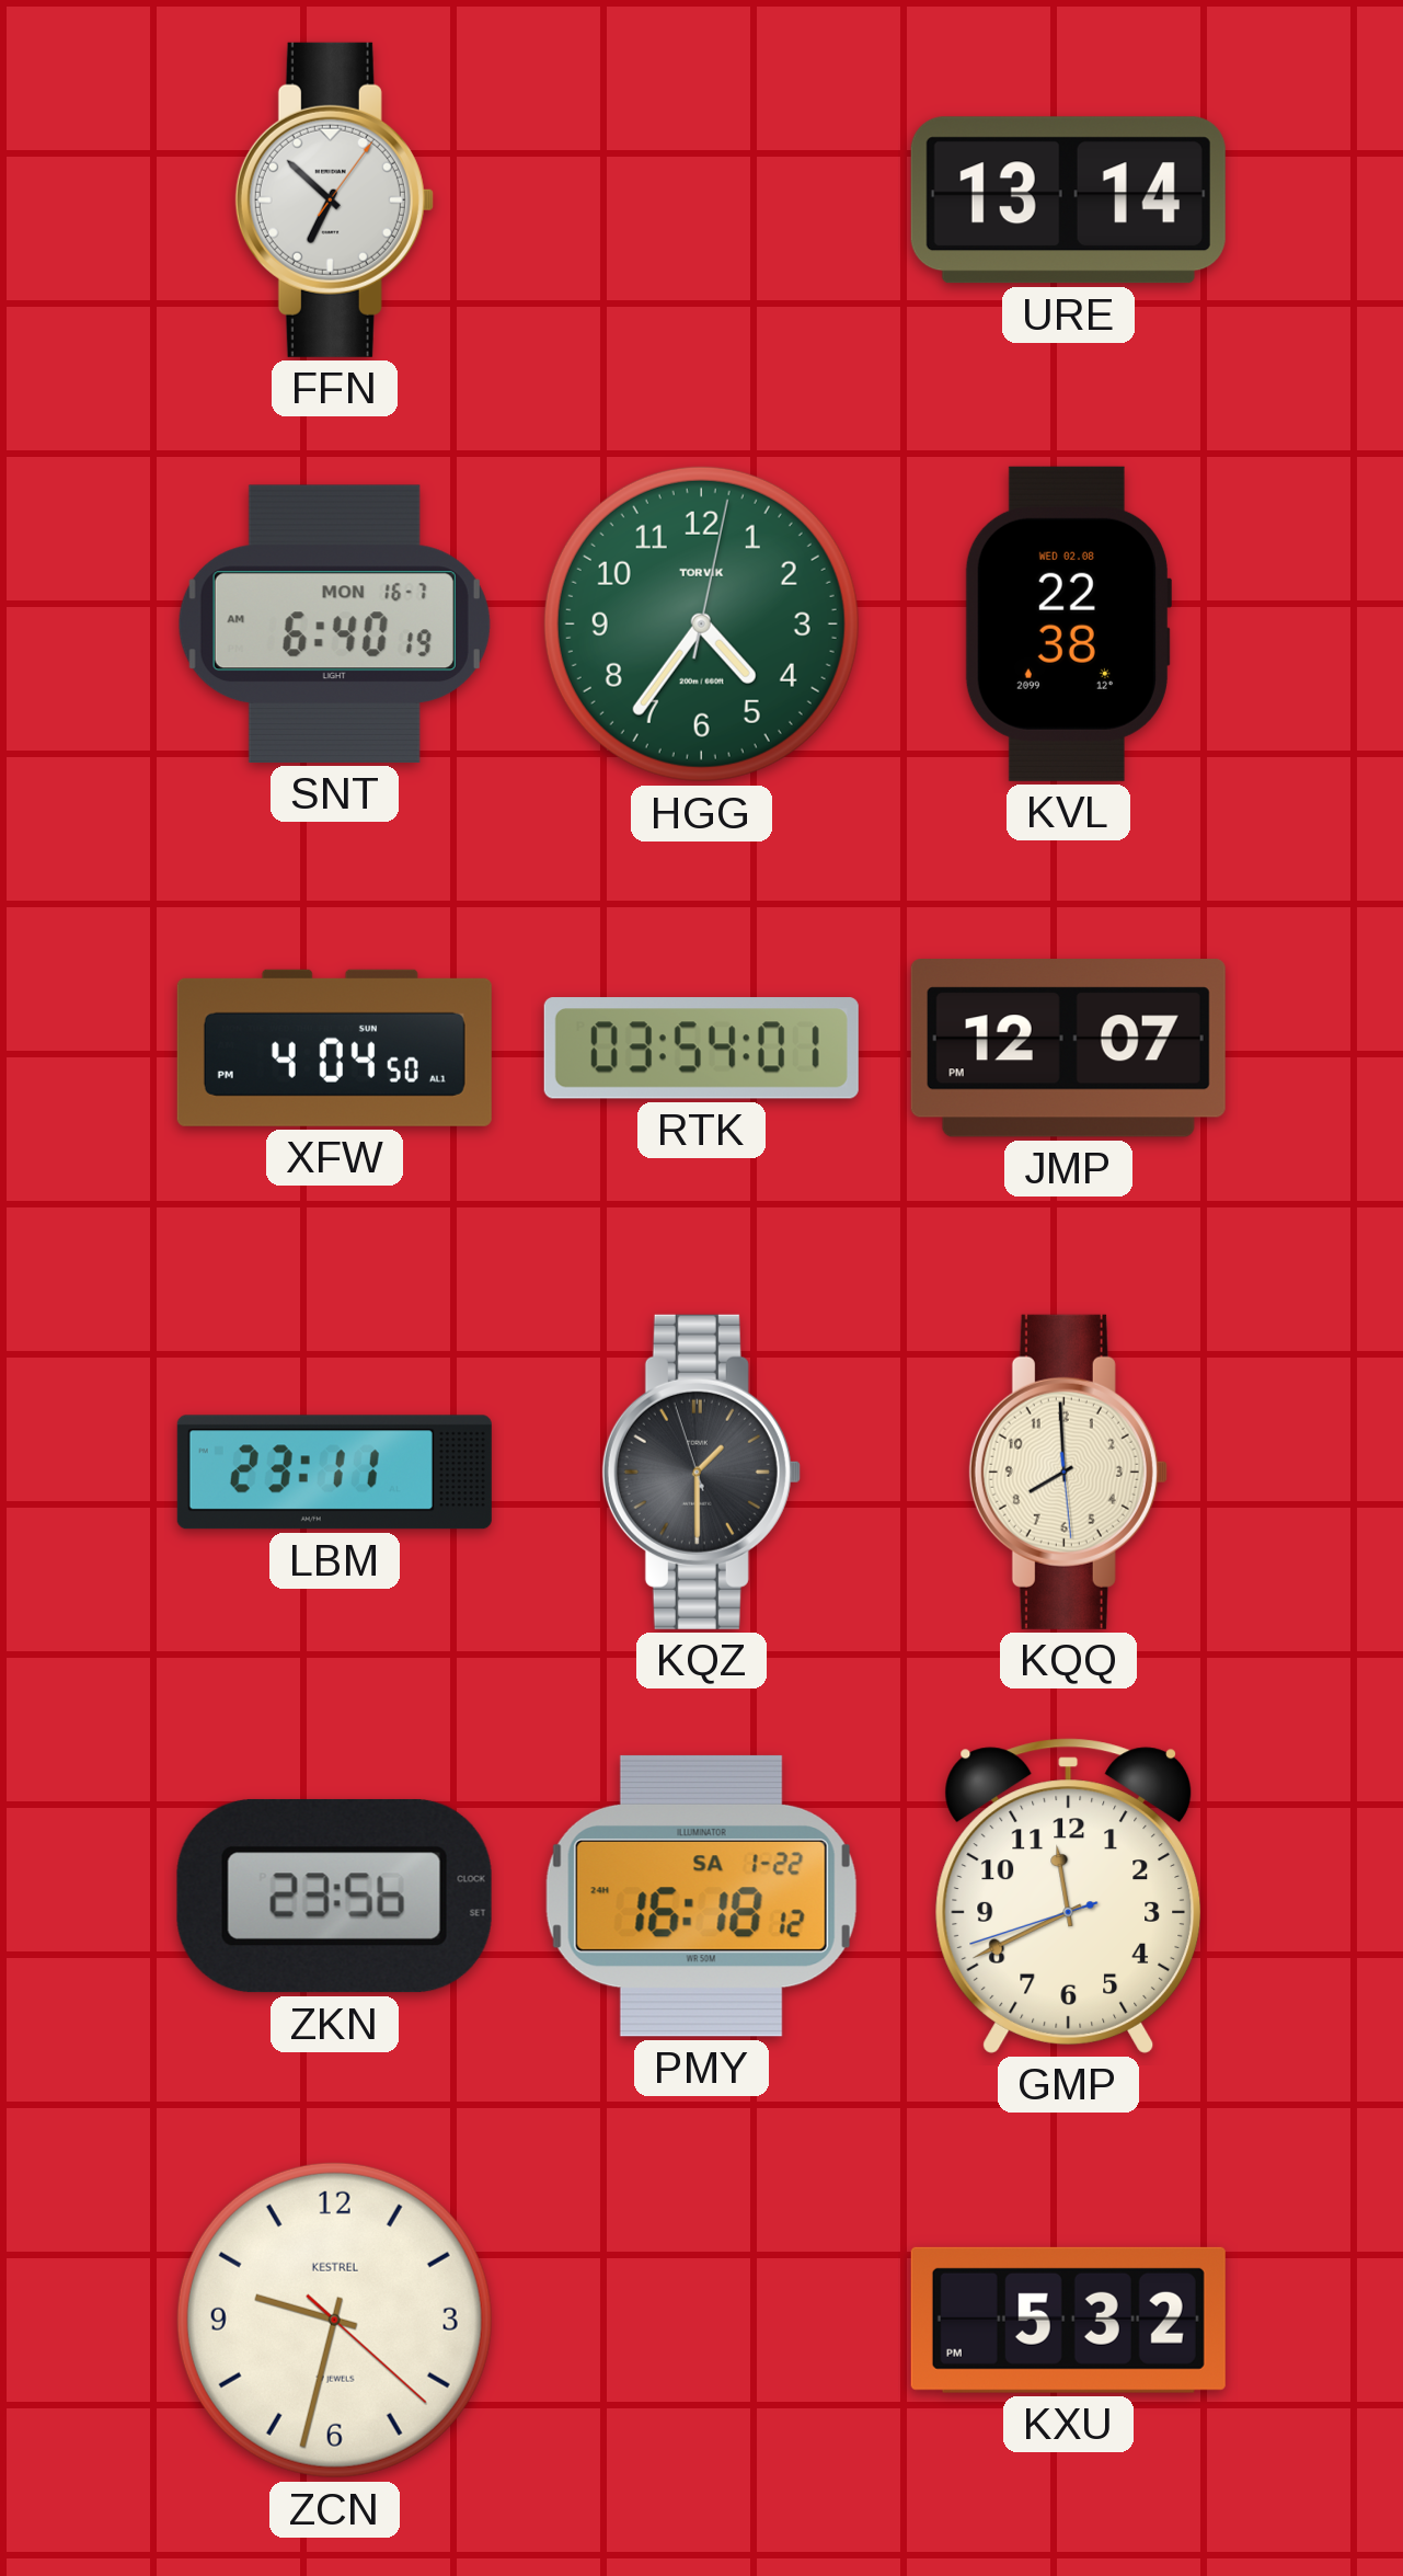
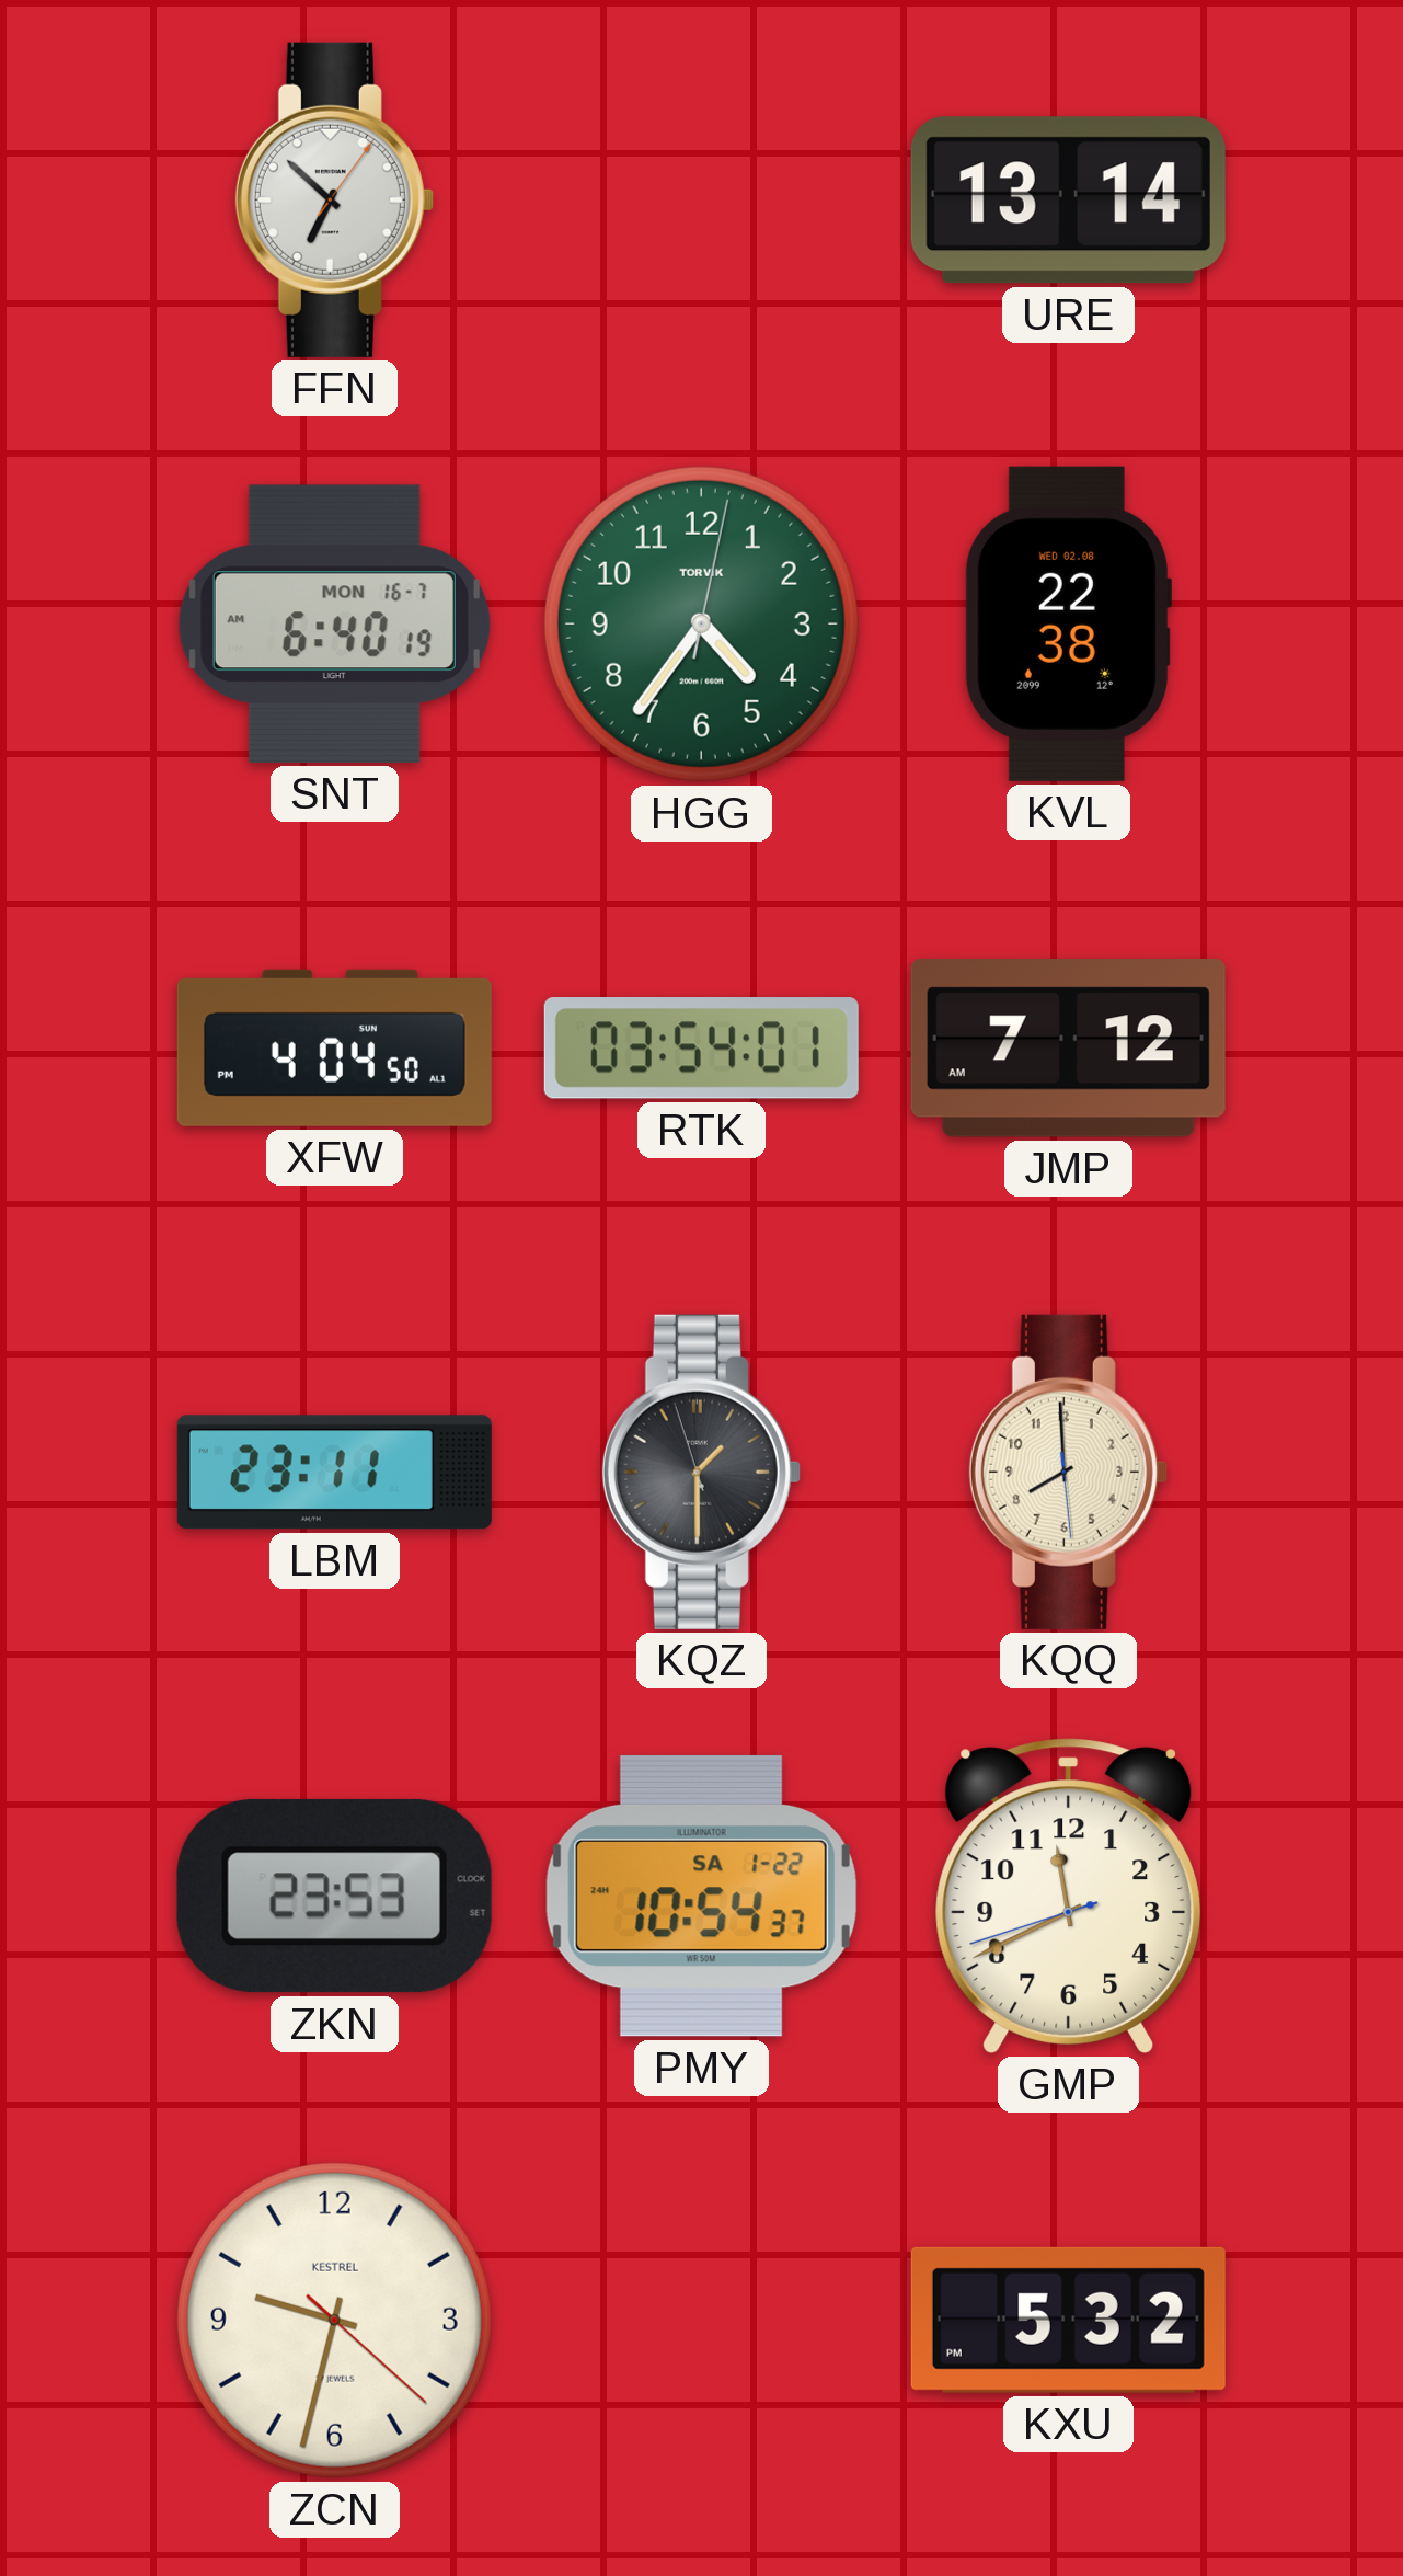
JMP: 12:07 -> 7:12
ZKN: 23:56 -> 23:53
PMY: 16:18 -> 10:54
